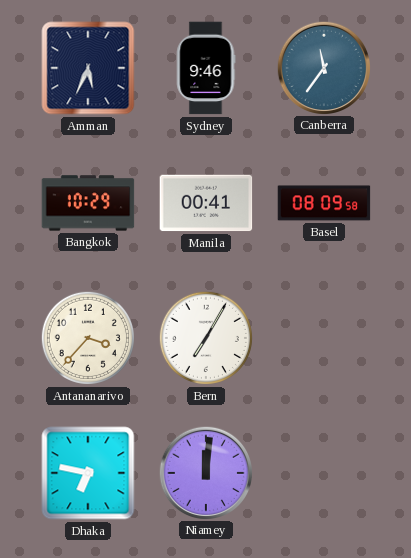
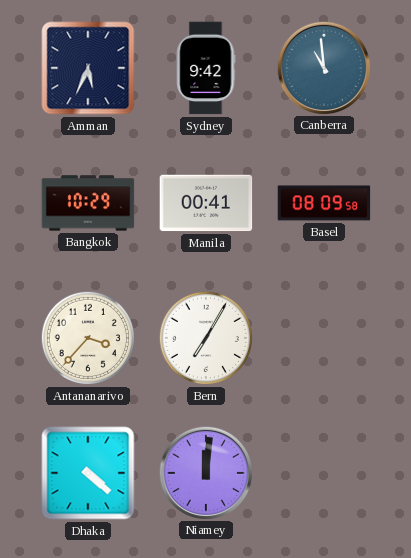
Sydney: 9:46 -> 9:42
Canberra: 11:36 -> 10:59
Dhaka: 6:47 -> 4:22
